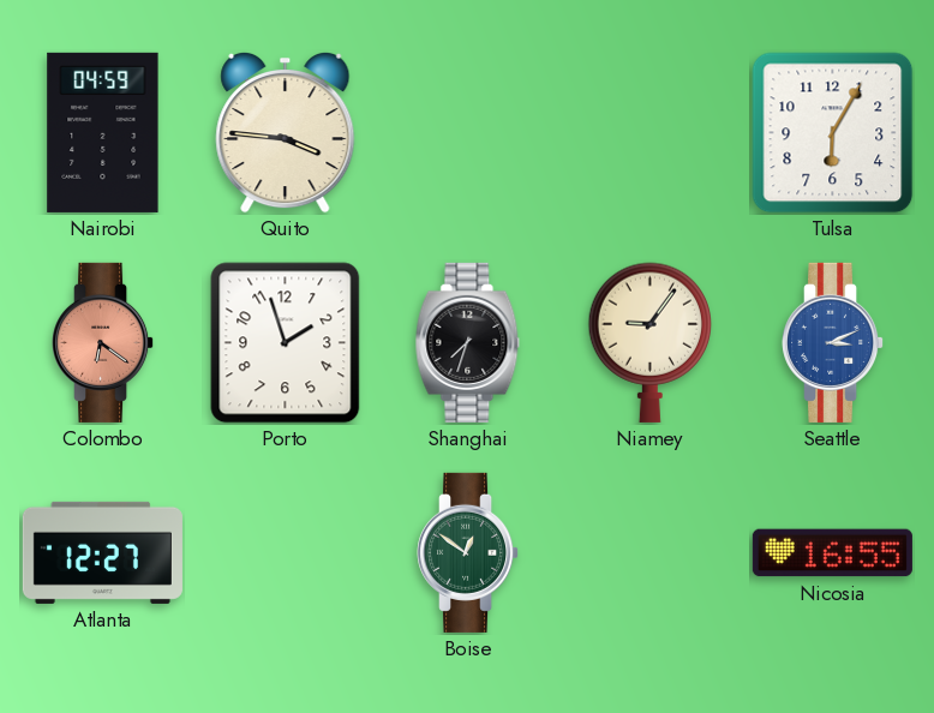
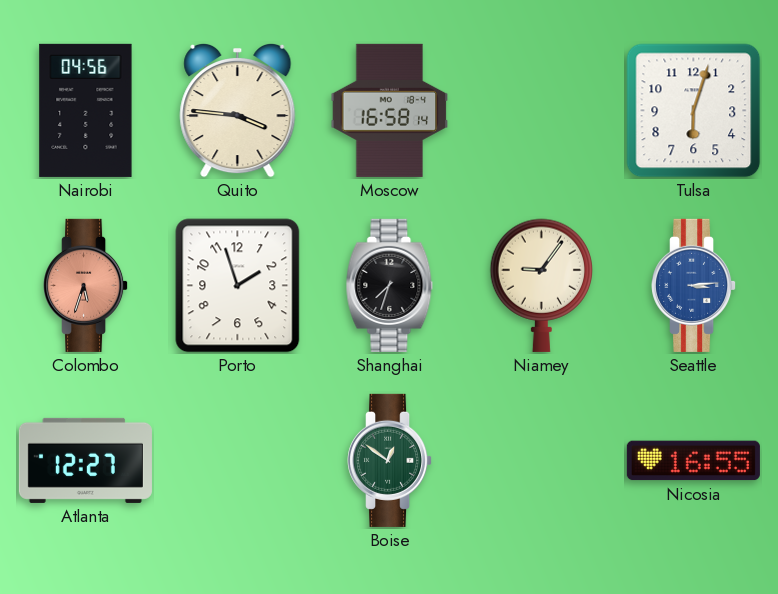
Nairobi: 04:59 -> 04:56
Moscow: none -> 16:58
Tulsa: 6:05 -> 6:03
Colombo: 6:21 -> 5:33
Seattle: 3:11 -> 3:14
